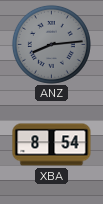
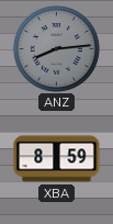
XBA: 8:54 -> 8:59
